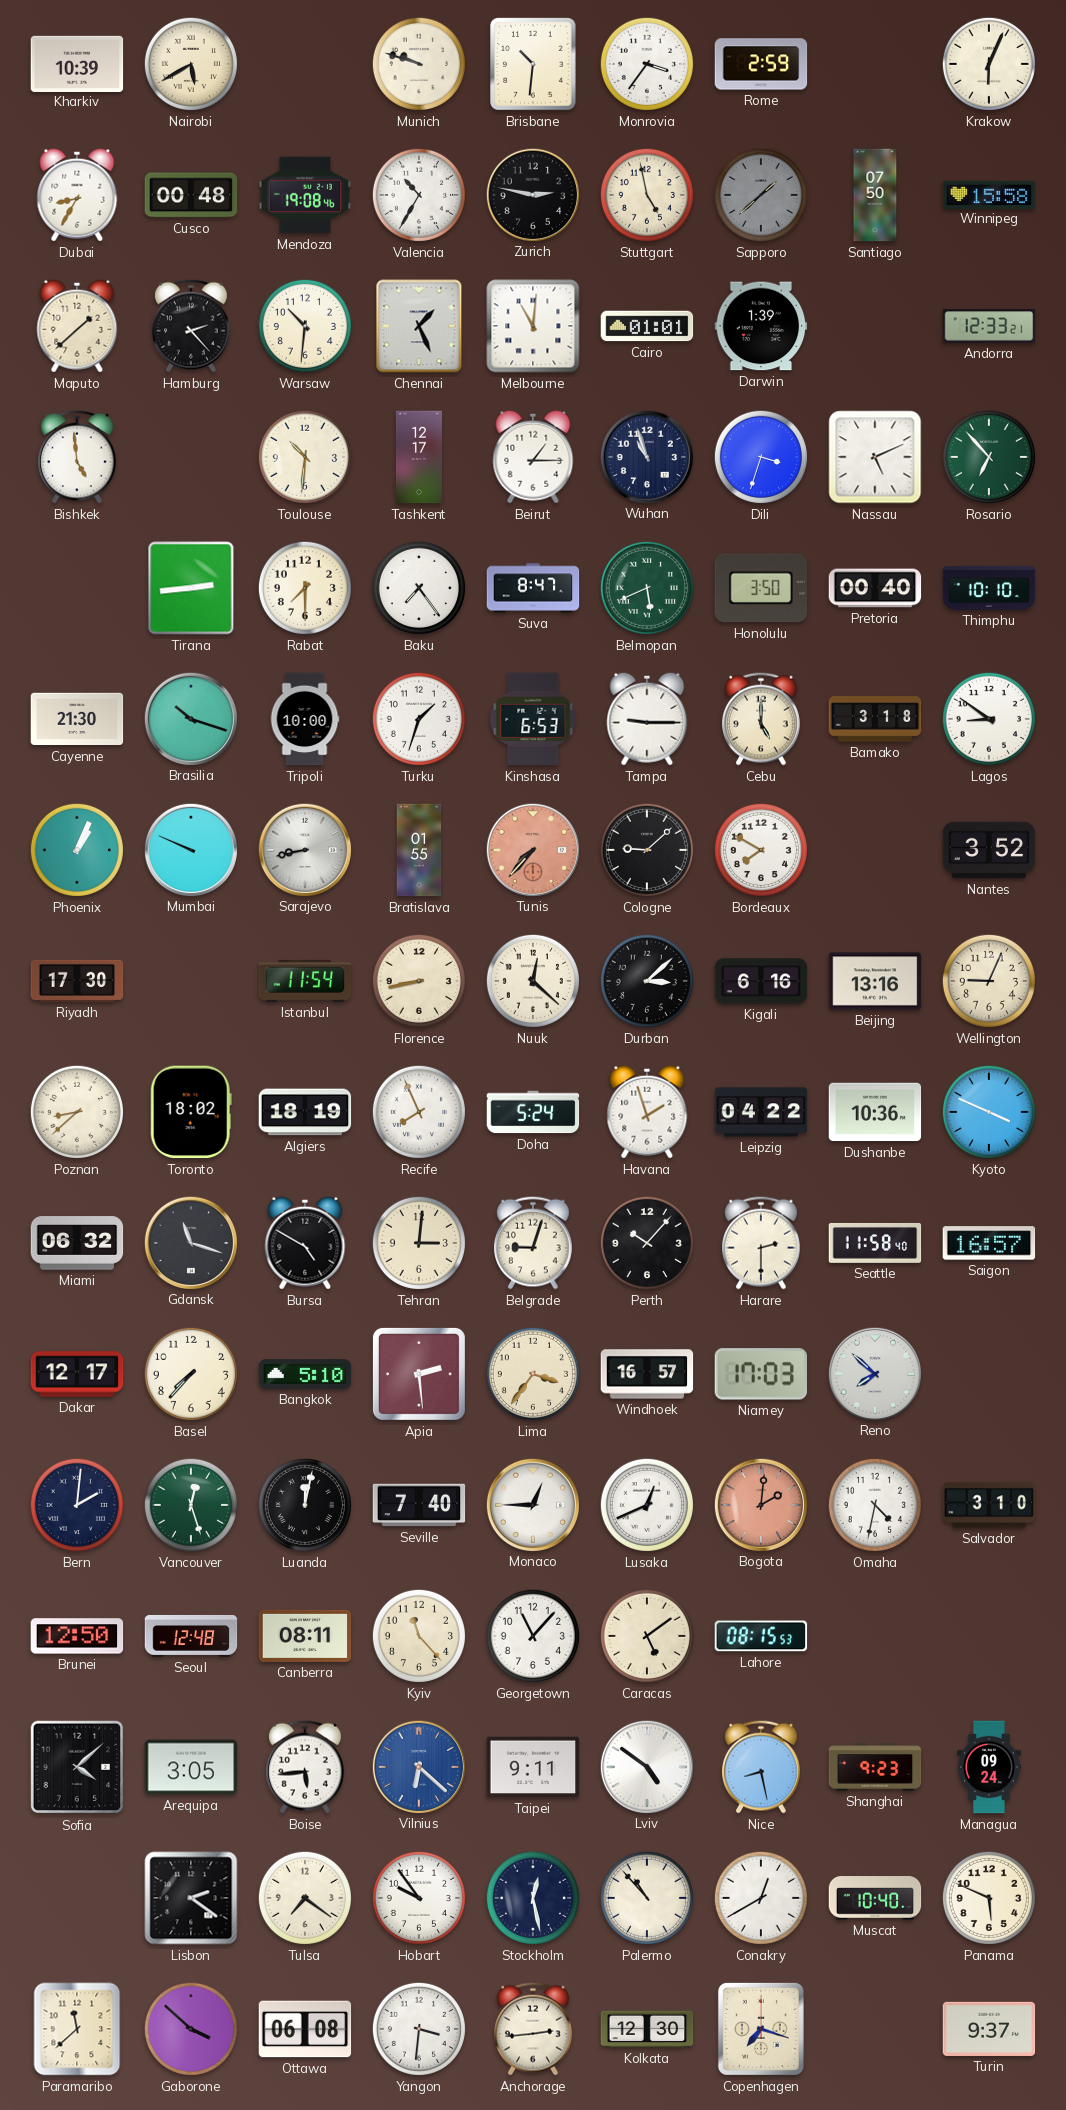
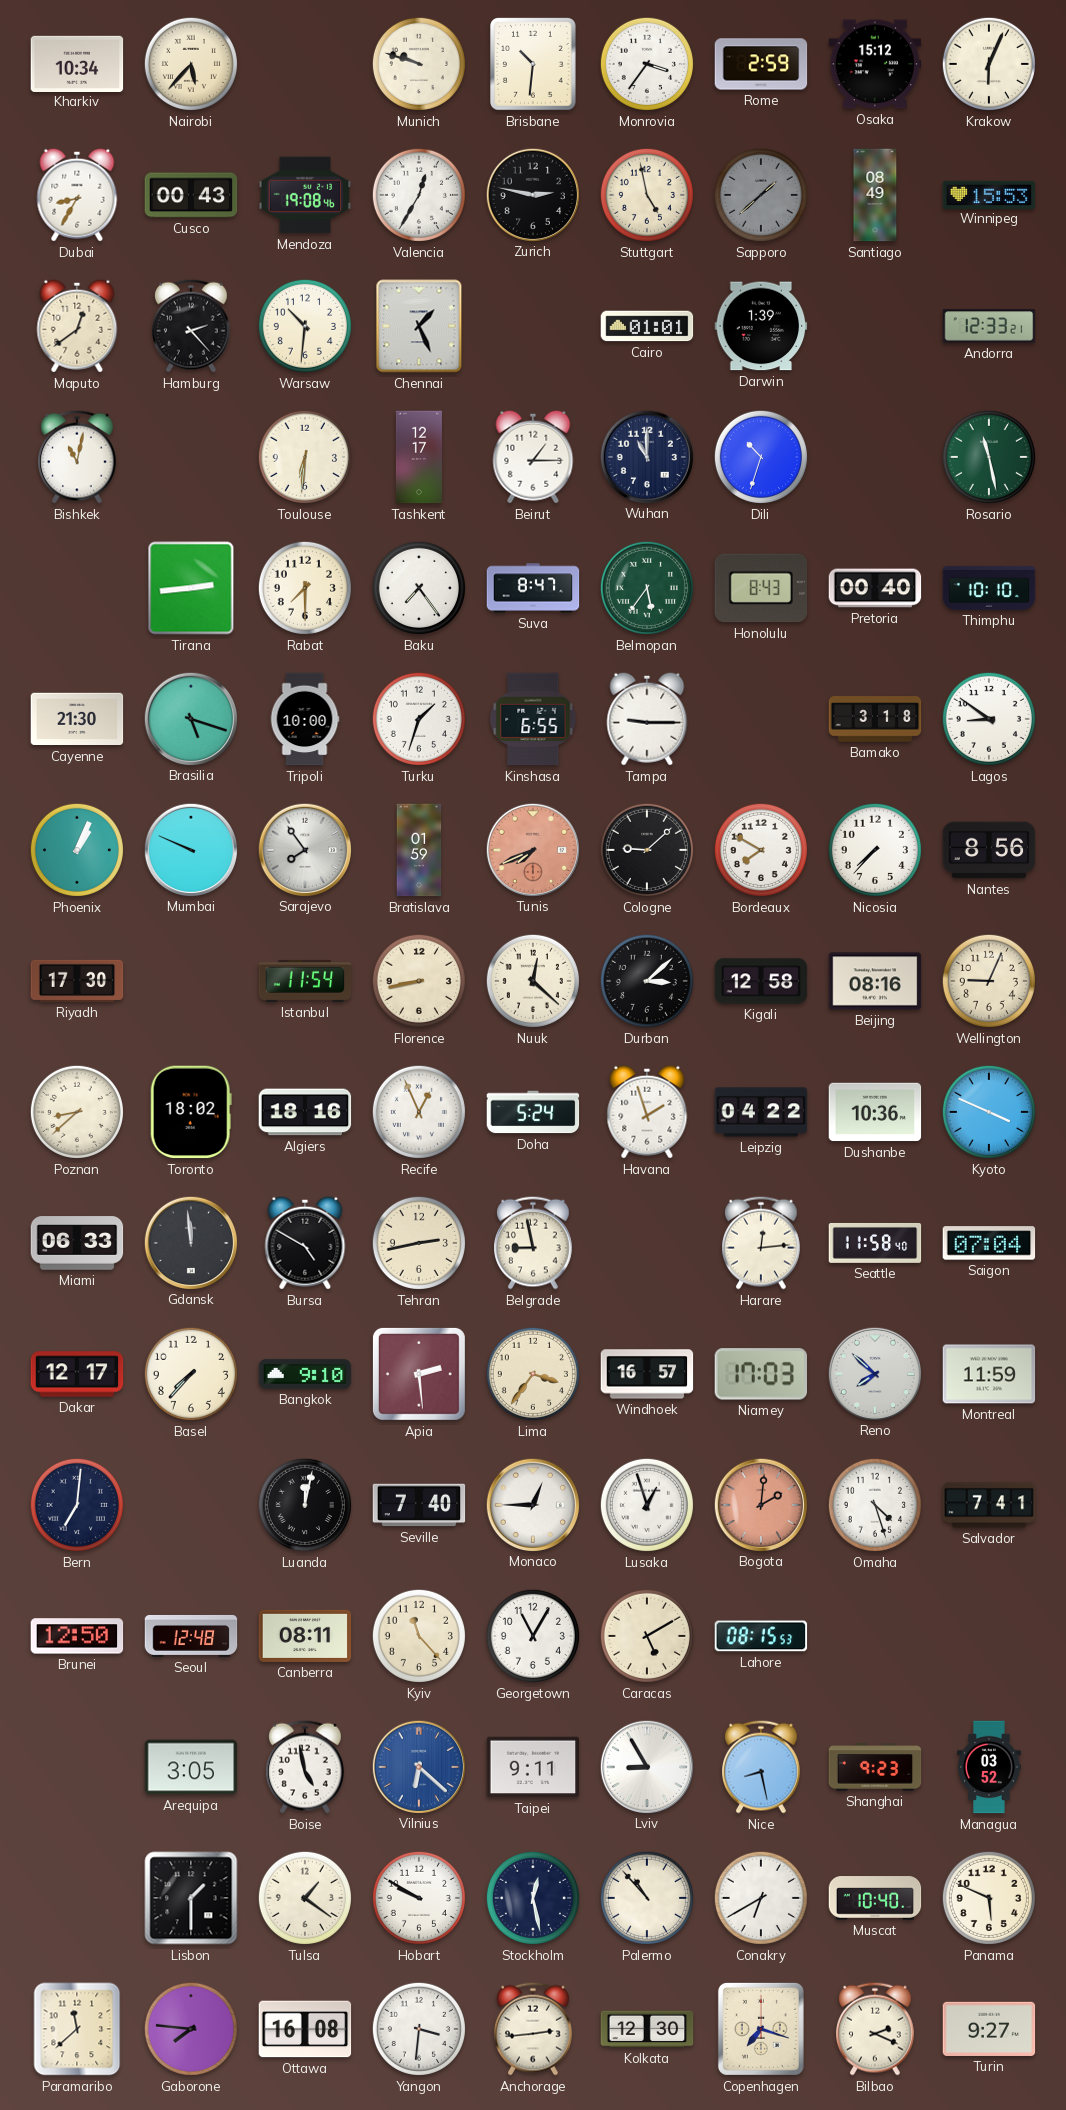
Kharkiv: 10:39 -> 10:34
Nairobi: 5:40 -> 5:37
Osaka: none -> 15:12
Cusco: 00:48 -> 00:43
Valencia: 10:35 -> 12:35
Santiago: 07:50 -> 08:49
Winnipeg: 15:58 -> 15:53
Maputo: 1:38 -> 12:39
Melbourne: 11:01 -> none
Bishkek: 4:59 -> 11:02
Toulouse: 10:31 -> 6:31
Wuhan: 10:57 -> 11:00
Dili: 3:33 -> 10:33
Nassau: 5:11 -> none
Rosario: 6:53 -> 11:28
Belmopan: 5:41 -> 5:36
Honolulu: 3:50 -> 8:43
Brasilia: 10:18 -> 5:18
Kinshasa: 6:53 -> 6:55
Cebu: 5:00 -> none
Sarajevo: 8:43 -> 7:54
Bratislava: 01:55 -> 01:59
Tunis: 7:37 -> 7:41
Nicosia: none -> 7:37
Nantes: 3:52 -> 8:56
Kigali: 6:16 -> 12:58
Beijing: 13:16 -> 08:16
Algiers: 18:19 -> 18:16
Recife: 7:56 -> 12:56
Miami: 06:32 -> 06:33
Gdansk: 11:18 -> 11:59
Tehran: 3:01 -> 2:43
Belgrade: 9:03 -> 8:58
Perth: 10:07 -> none
Harare: 2:30 -> 12:14
Saigon: 16:57 -> 07:04
Bangkok: 5:10 -> 9:10
Montreal: none -> 11:59
Bern: 2:01 -> 7:01
Vancouver: 12:27 -> none
Lusaka: 12:41 -> 12:57
Omaha: 4:32 -> 4:27
Salvador: 3:10 -> 7:41
Georgetown: 11:07 -> 11:05
Caracas: 5:09 -> 5:10
Sofia: 4:08 -> none
Boise: 5:44 -> 4:58
Lviv: 4:51 -> 8:55
Managua: 09:24 -> 03:52
Lisbon: 2:21 -> 1:30
Tulsa: 7:21 -> 1:21
Hobart: 9:54 -> 9:50
Conakry: 12:40 -> 6:40
Gaborone: 3:52 -> 7:46
Ottawa: 06:08 -> 16:08
Bilbao: none -> 2:19
Turin: 9:37 -> 9:27
